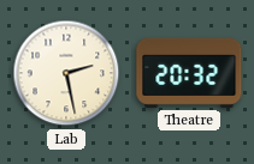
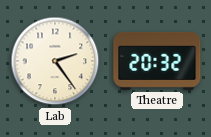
Lab: 2:28 -> 2:24
